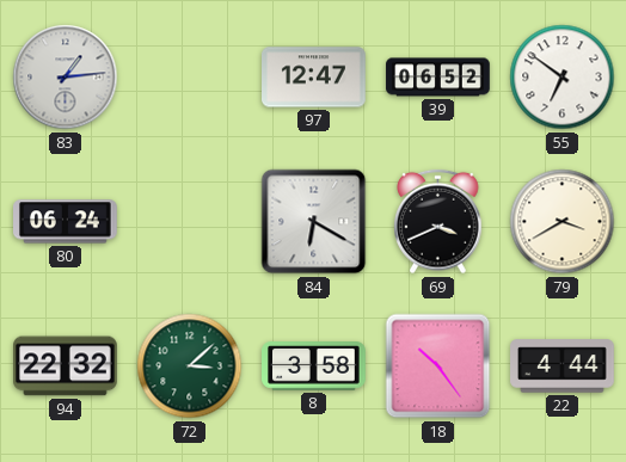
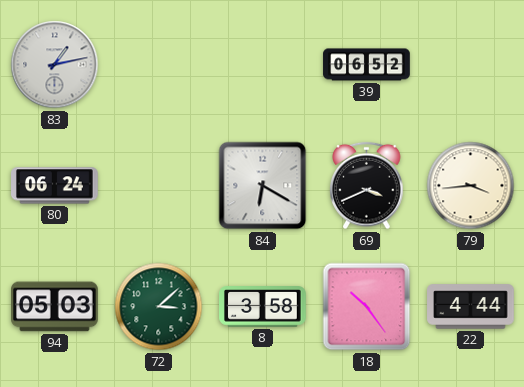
83: 1:14 -> 1:13
97: 12:47 -> none
55: 6:51 -> none
79: 3:40 -> 3:44
94: 22:32 -> 05:03
